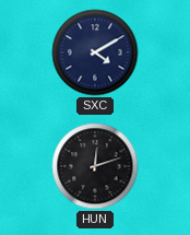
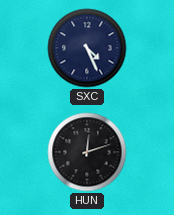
SXC: 4:10 -> 4:26
